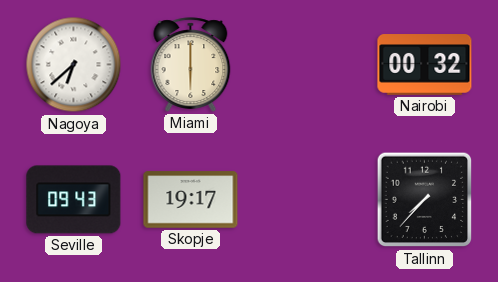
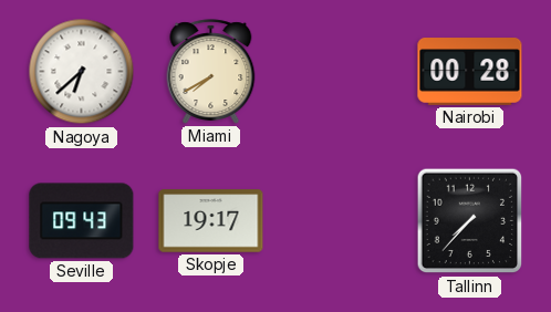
Miami: 6:00 -> 7:40
Nairobi: 00:32 -> 00:28
